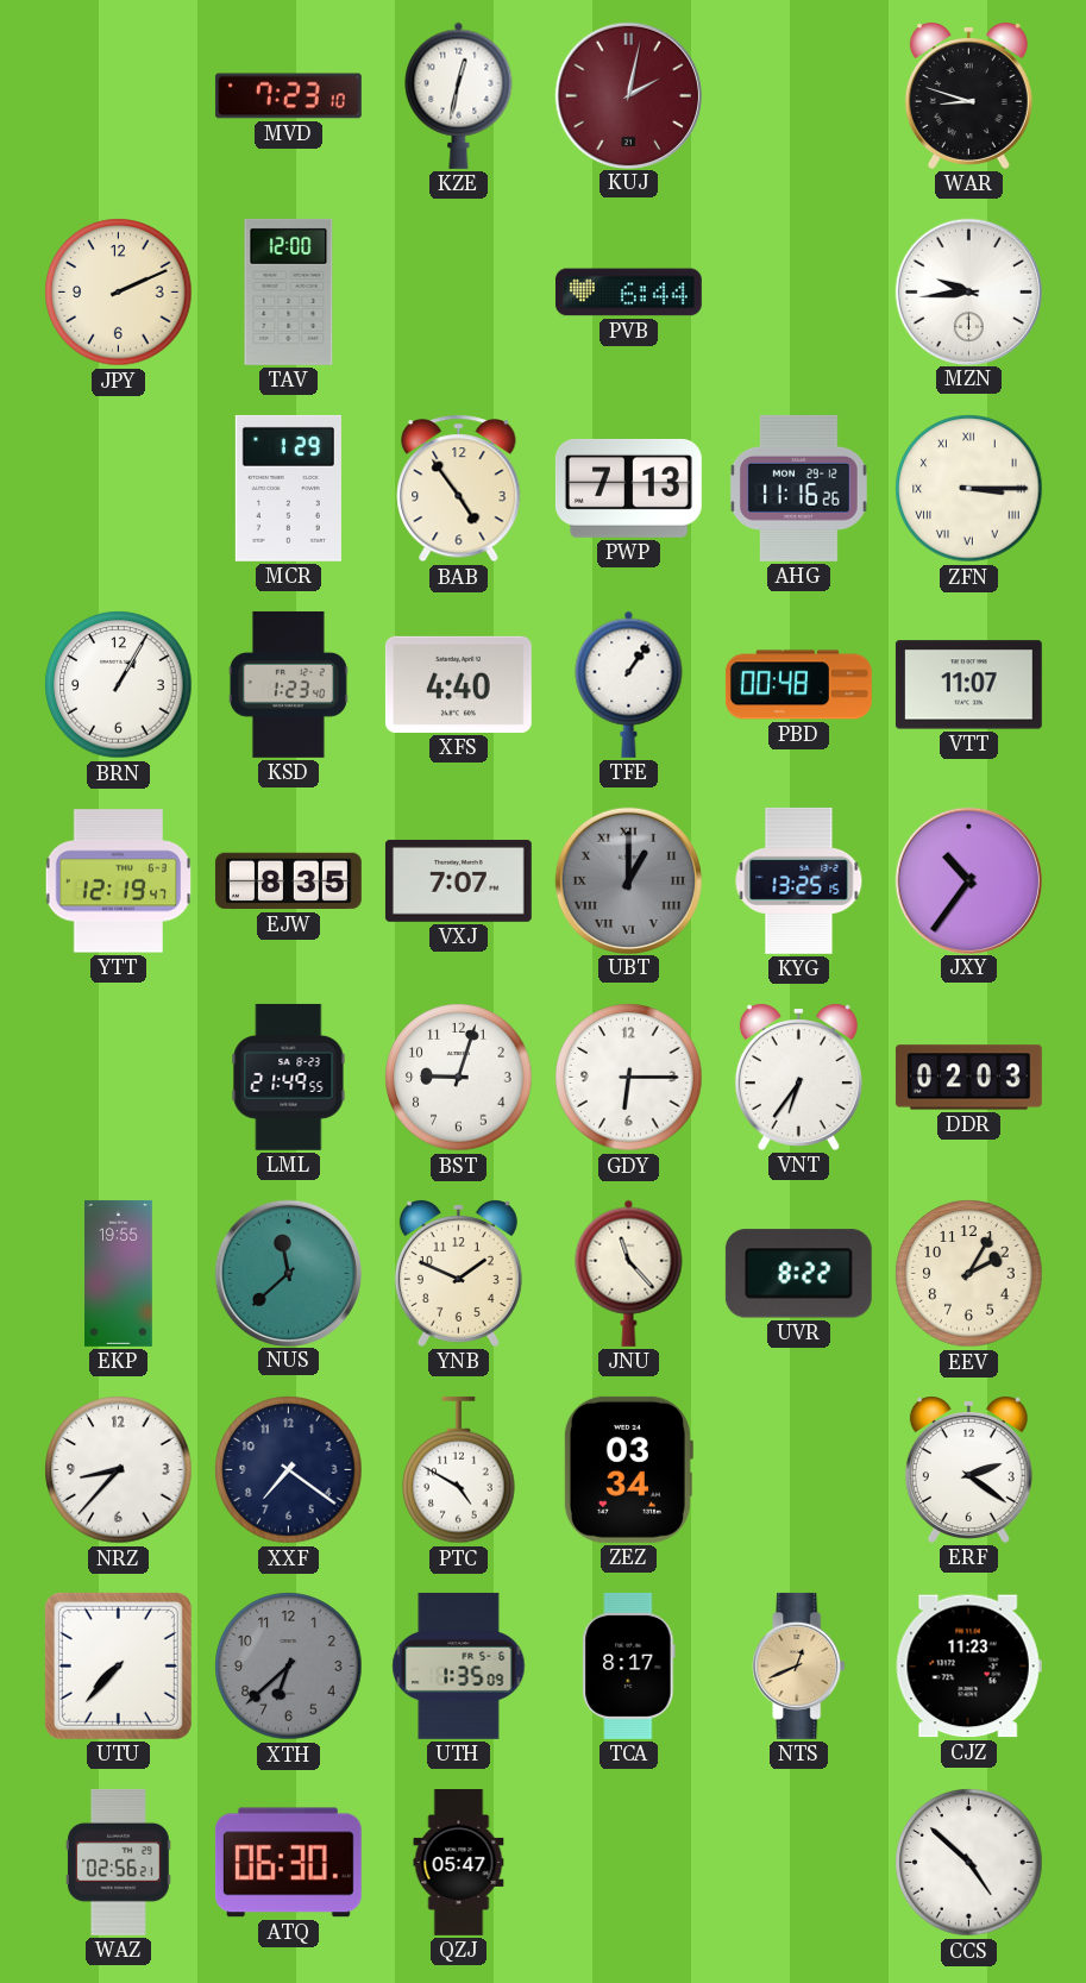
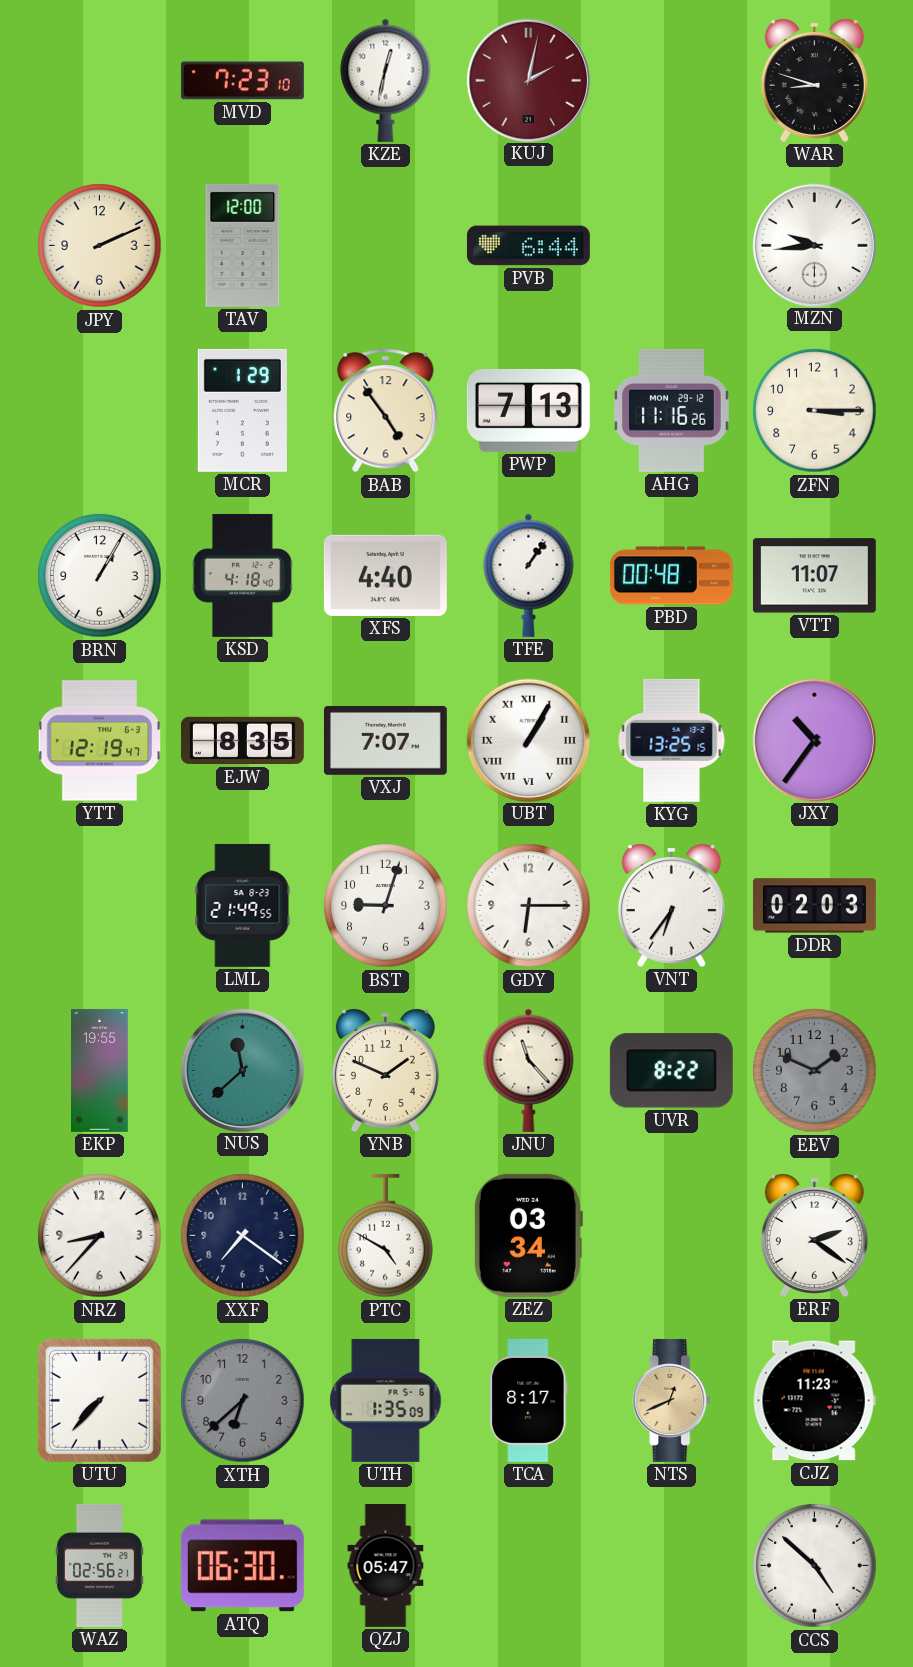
ZFN numerals: Roman -> Arabic
KSD: 1:23 -> 4:18
UBT: 1:00 -> 1:05
UBT dial: grey -> white
EEV: 2:05 -> 1:49
EEV dial: cream -> grey
